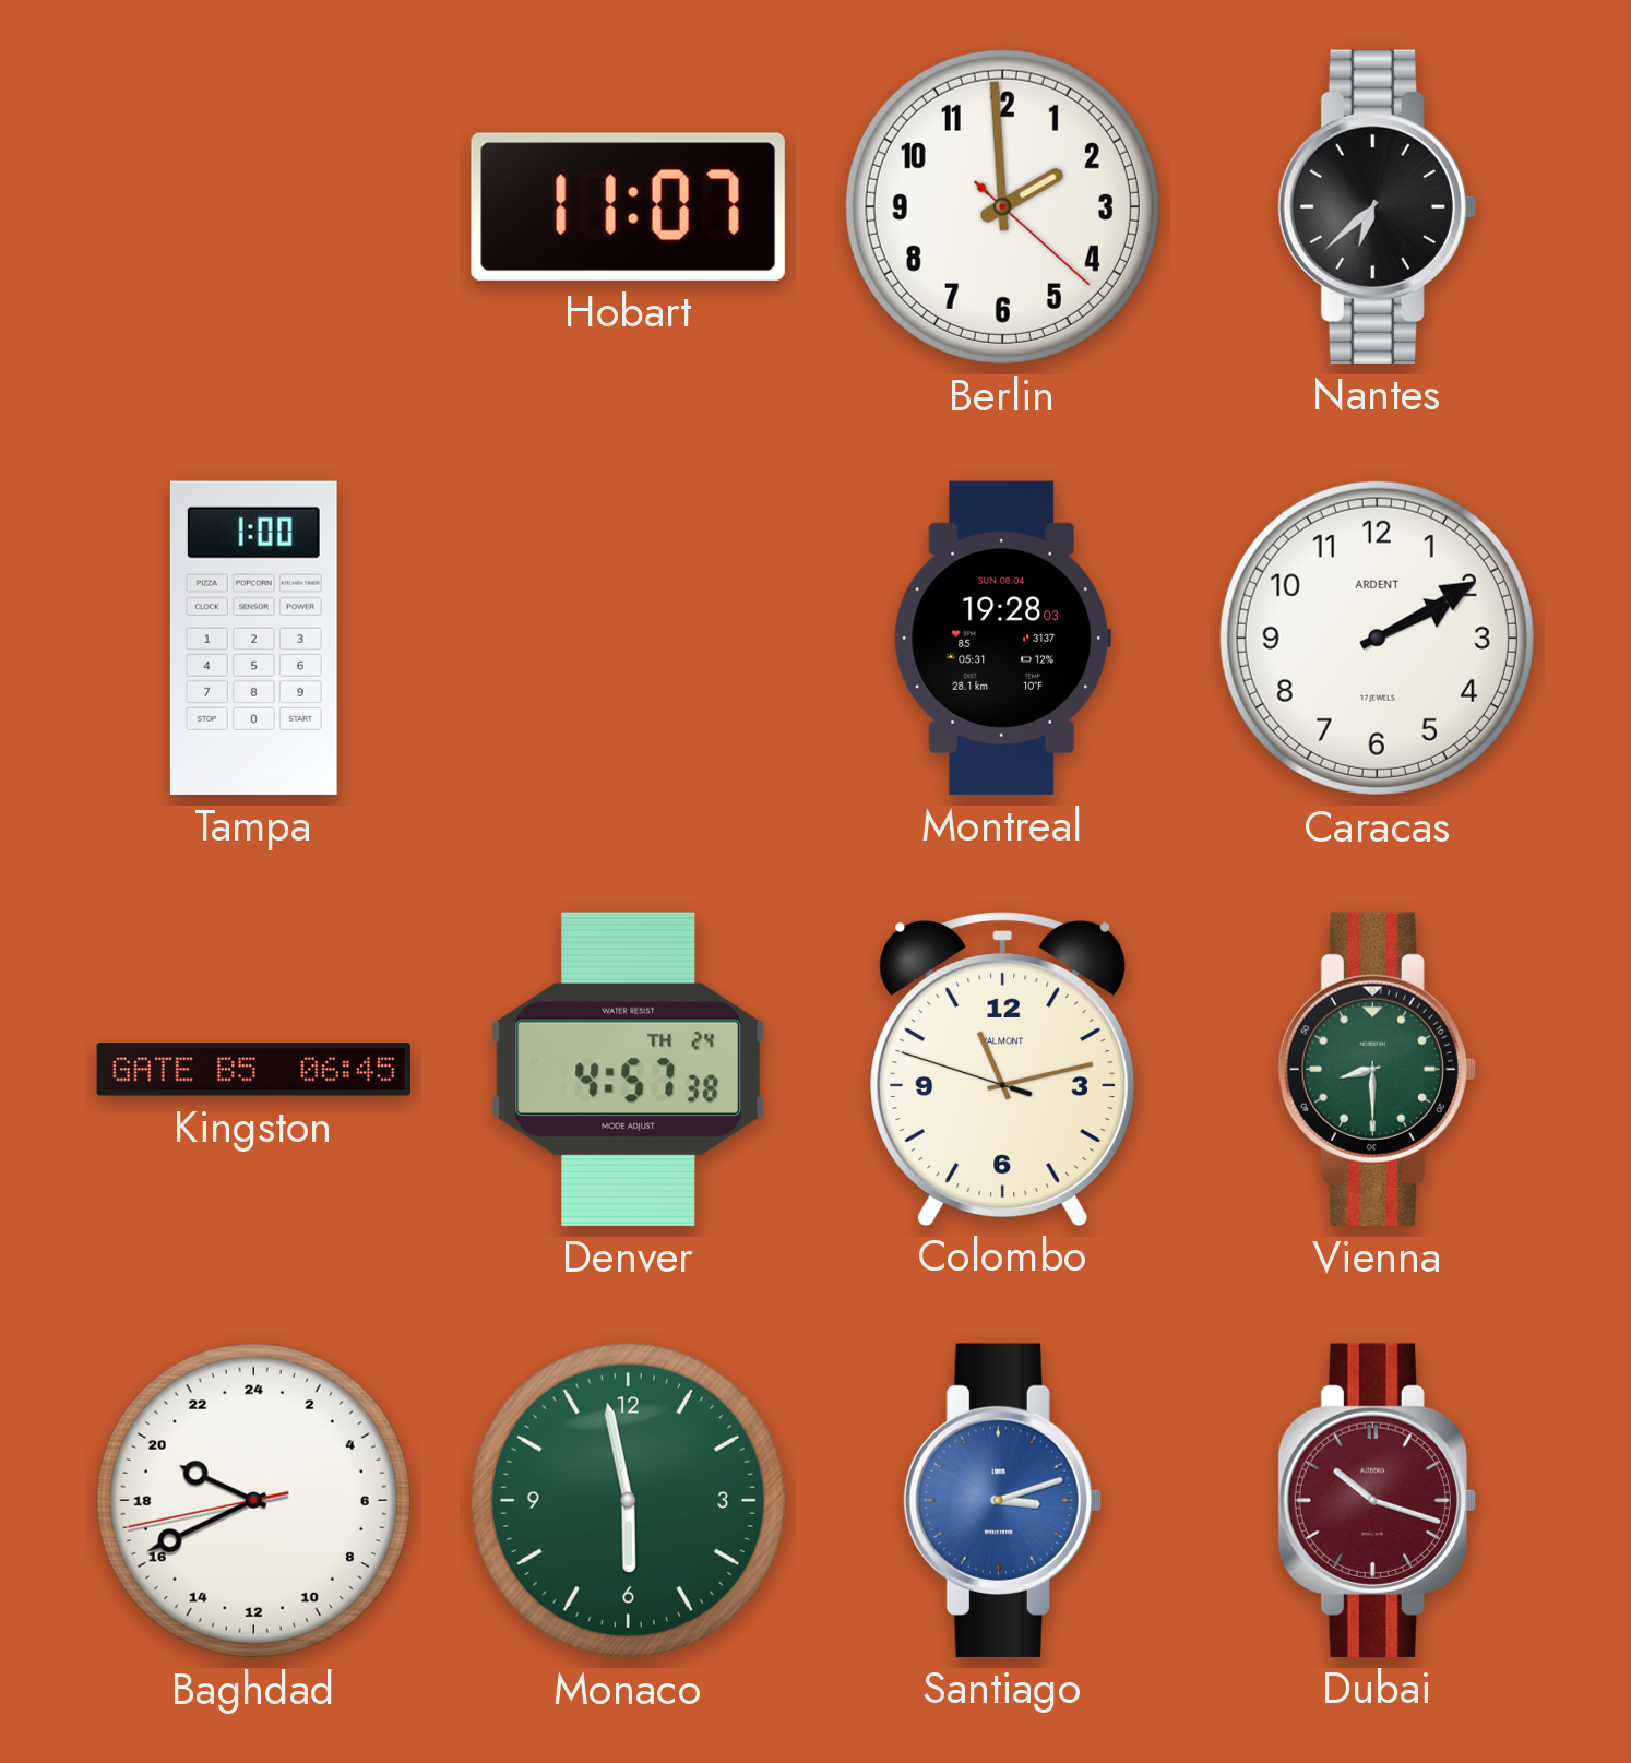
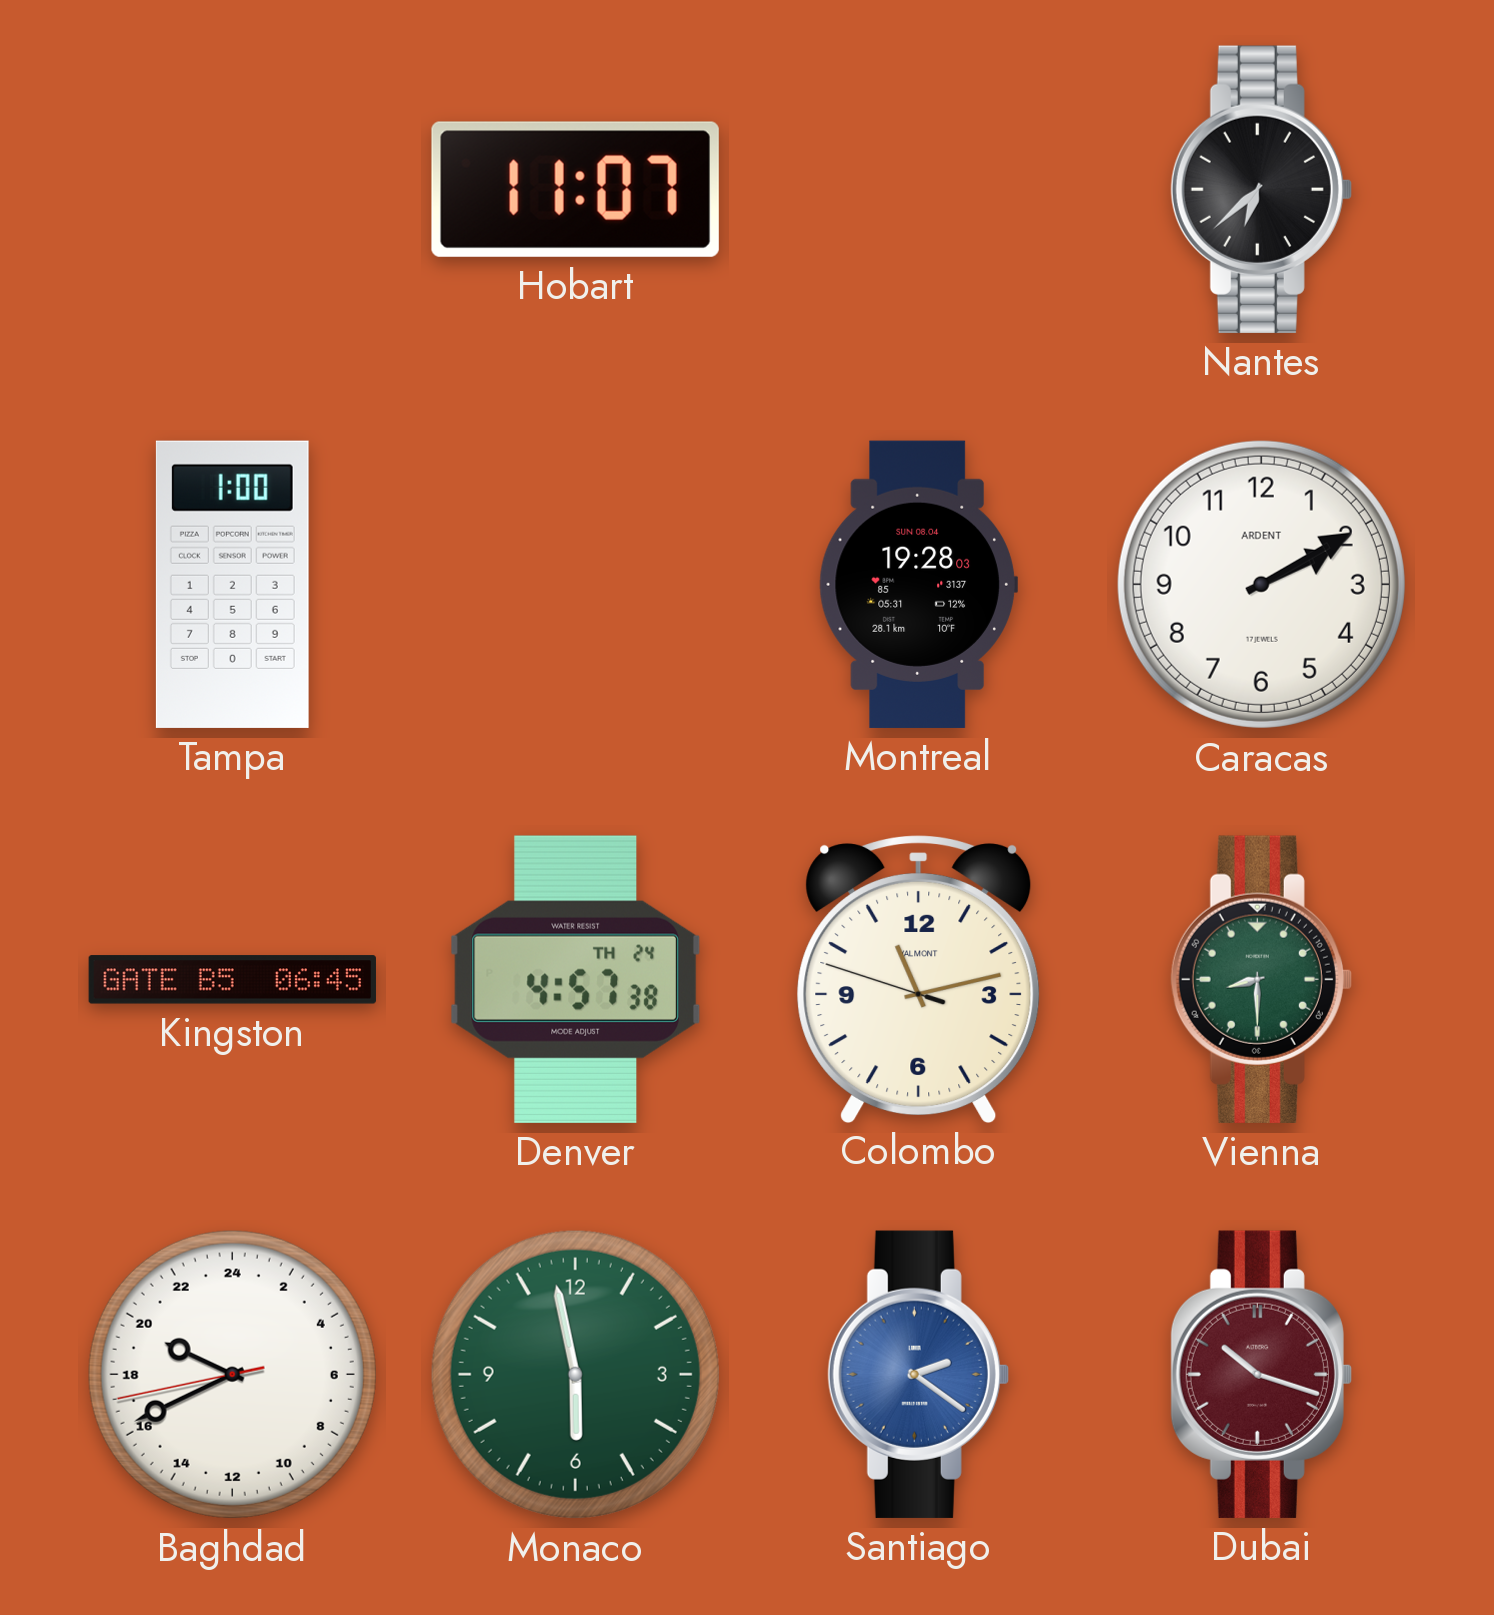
Berlin: 1:59 -> none
Santiago: 3:12 -> 2:21
